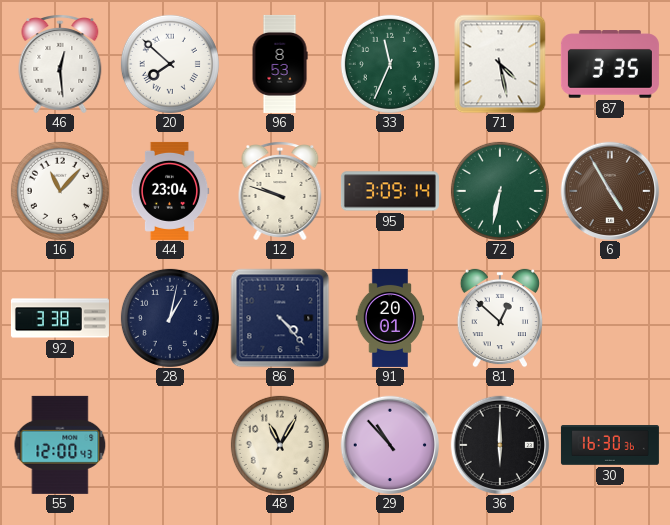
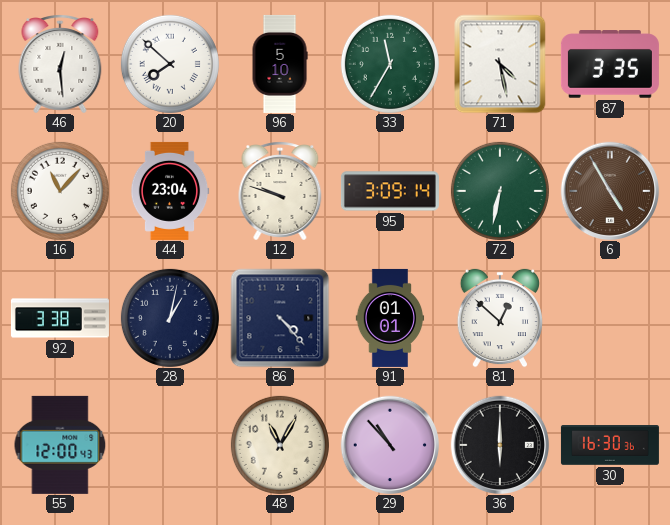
96: 8:53 -> 5:10
33: 11:34 -> 11:35
91: 20:01 -> 01:01
